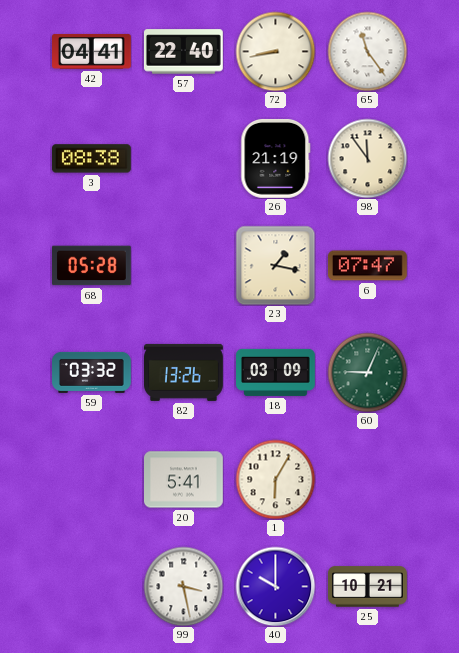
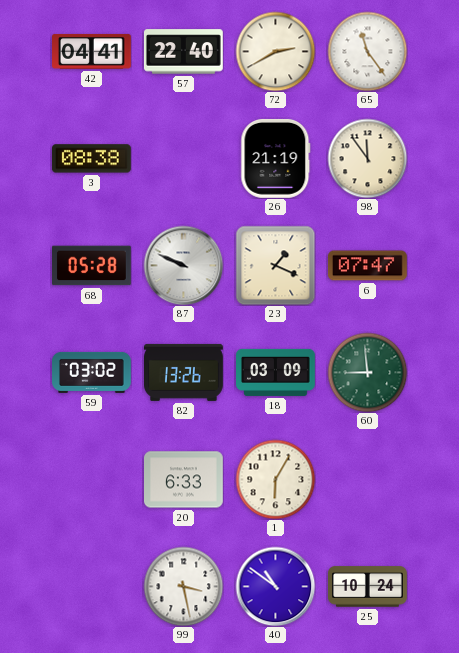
72: 8:43 -> 2:40
87: none -> 9:49
23: 1:17 -> 1:19
59: 03:32 -> 03:02
60: 9:04 -> 8:59
20: 5:41 -> 6:33
40: 10:00 -> 10:51
25: 10:21 -> 10:24
